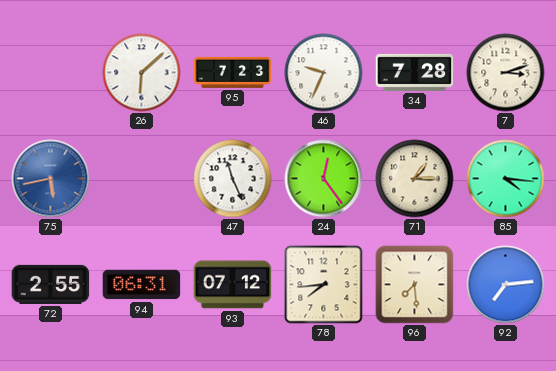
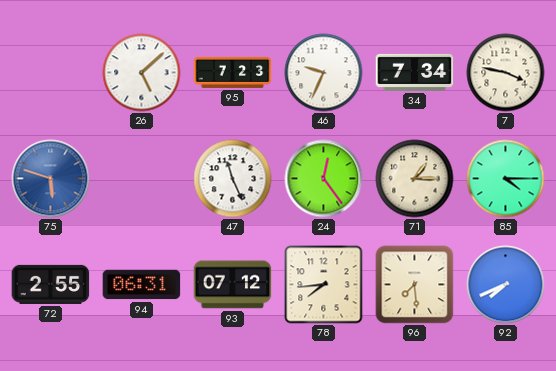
26: 6:08 -> 5:08
34: 7:28 -> 7:34
7: 3:12 -> 3:47
75: 5:43 -> 5:48
85: 4:16 -> 4:15
92: 7:14 -> 7:41
